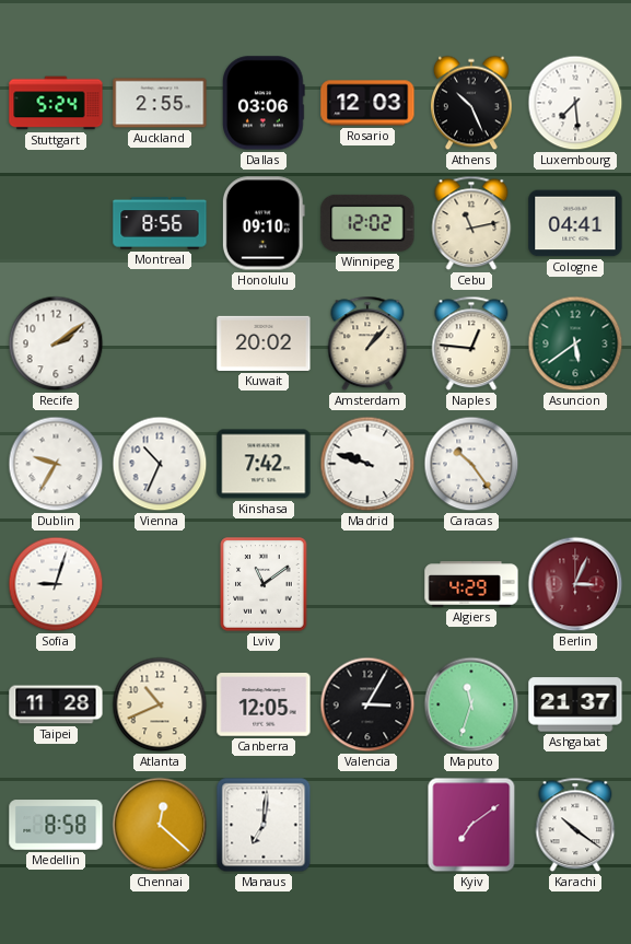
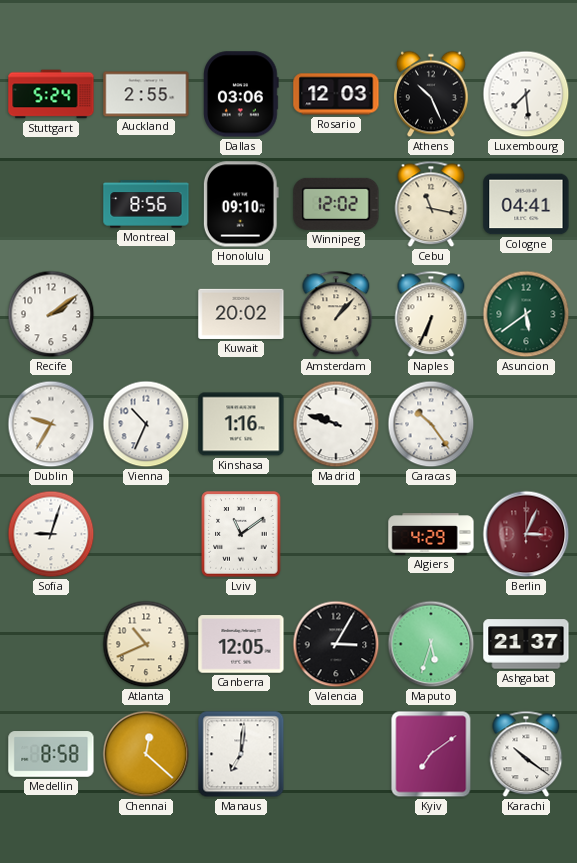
Cebu: 11:13 -> 11:17
Naples: 12:46 -> 6:34
Kinshasa: 7:42 -> 1:16
Taipei: 11:28 -> none
Maputo: 11:33 -> 5:33
